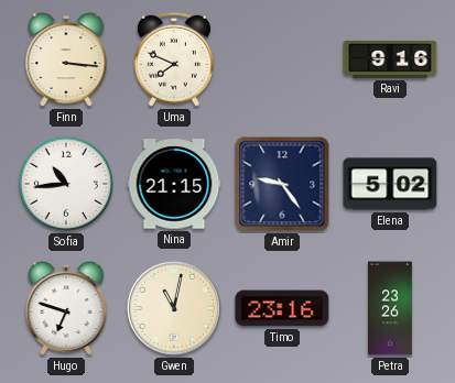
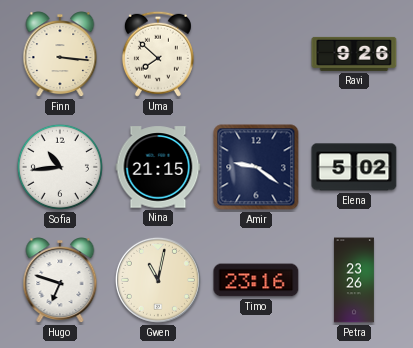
Uma: 7:49 -> 7:52
Ravi: 9:16 -> 9:26
Amir: 9:24 -> 9:21
